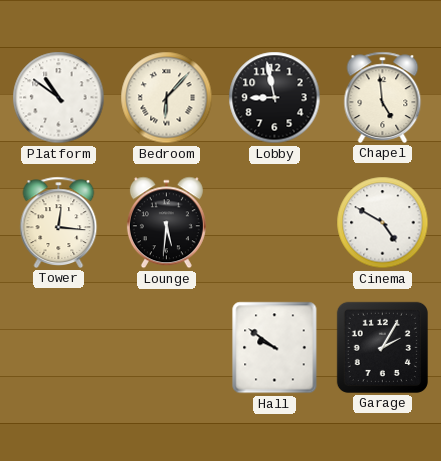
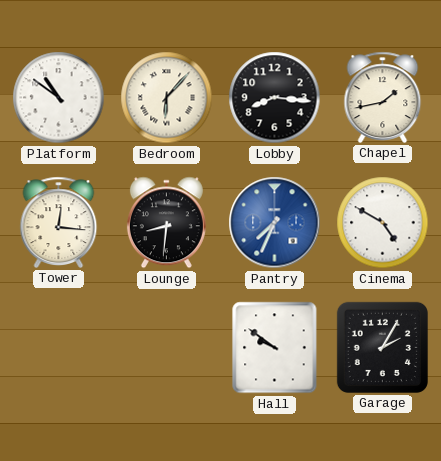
Lobby: 8:58 -> 8:16
Chapel: 4:59 -> 1:43
Lounge: 5:31 -> 8:31
Pantry: none -> 7:34
